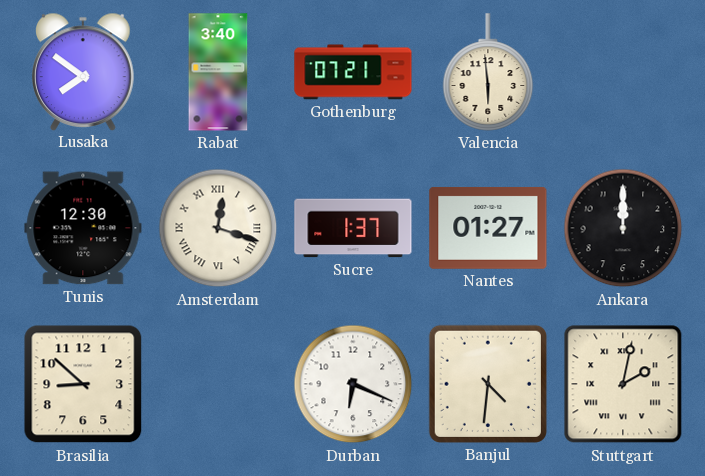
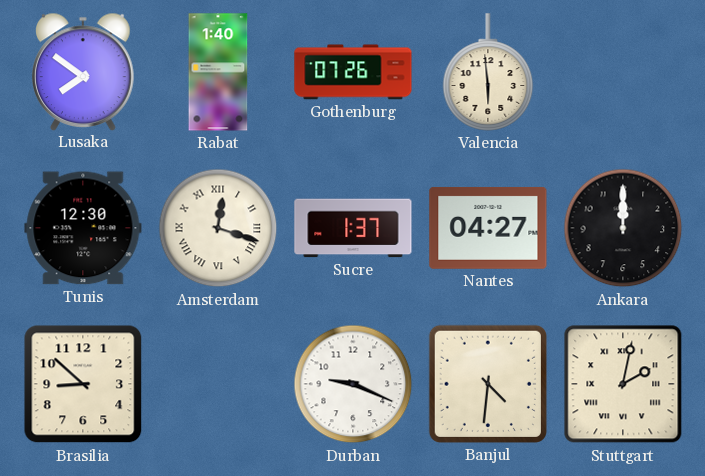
Rabat: 3:40 -> 1:40
Gothenburg: 07:21 -> 07:26
Nantes: 01:27 -> 04:27
Durban: 6:19 -> 9:19
